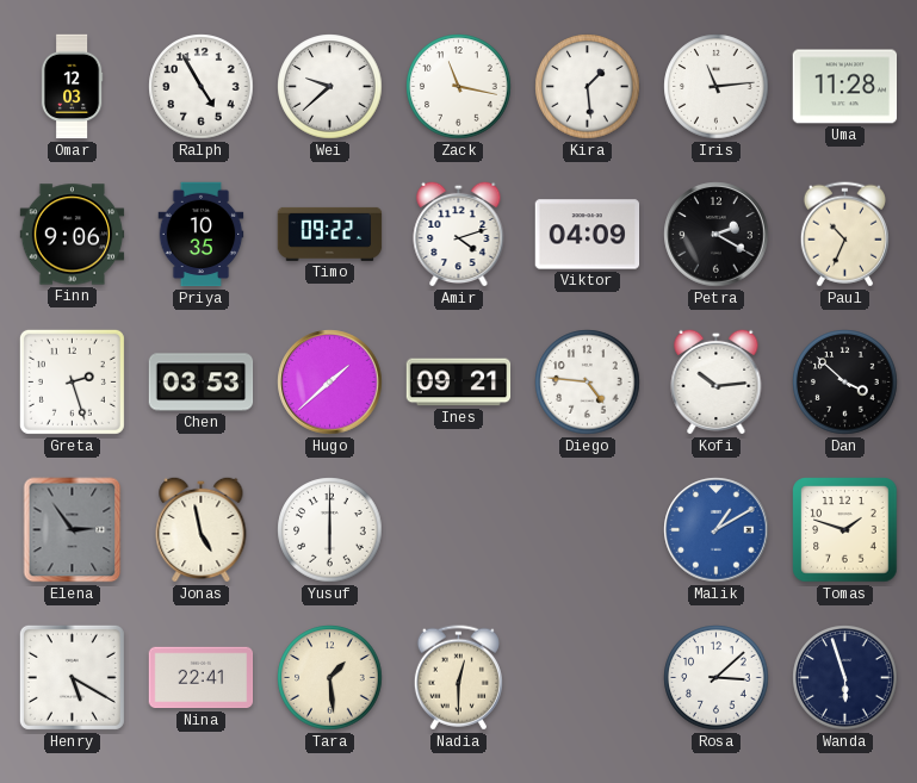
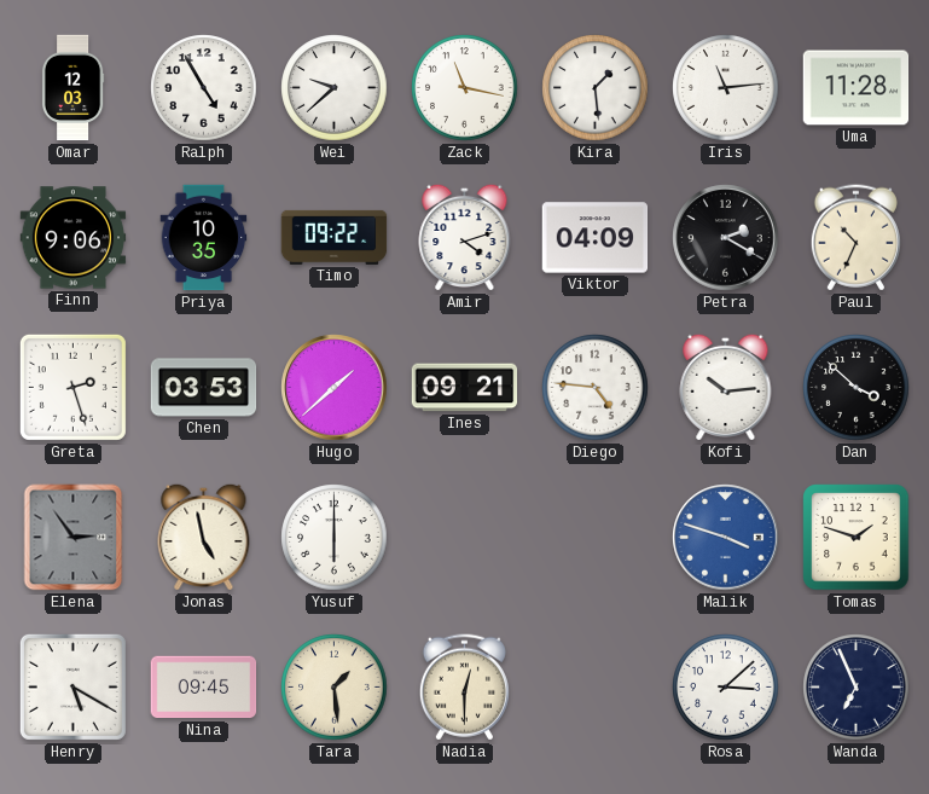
Malik: 1:10 -> 3:48
Nina: 22:41 -> 09:45
Wanda: 5:57 -> 6:56
